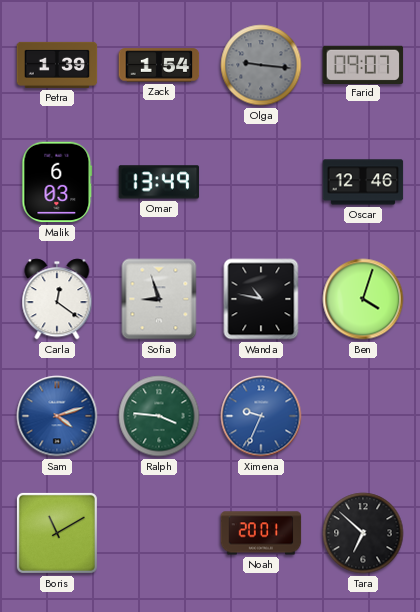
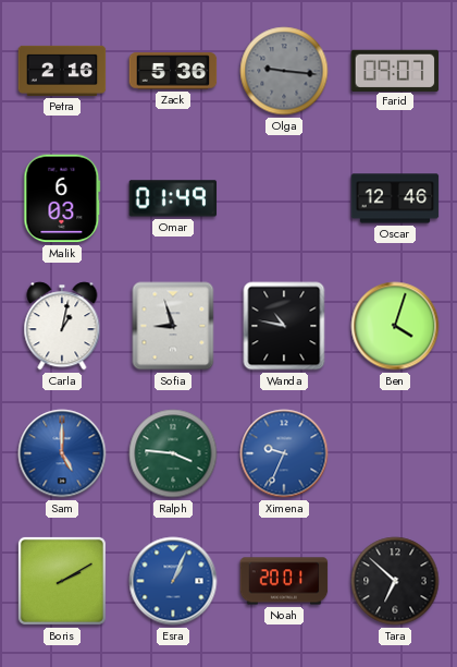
Petra: 1:39 -> 2:16
Zack: 1:54 -> 5:36
Omar: 13:49 -> 01:49
Carla: 12:21 -> 1:02
Sam: 4:12 -> 5:00
Boris: 11:10 -> 2:10
Esra: none -> 1:04
